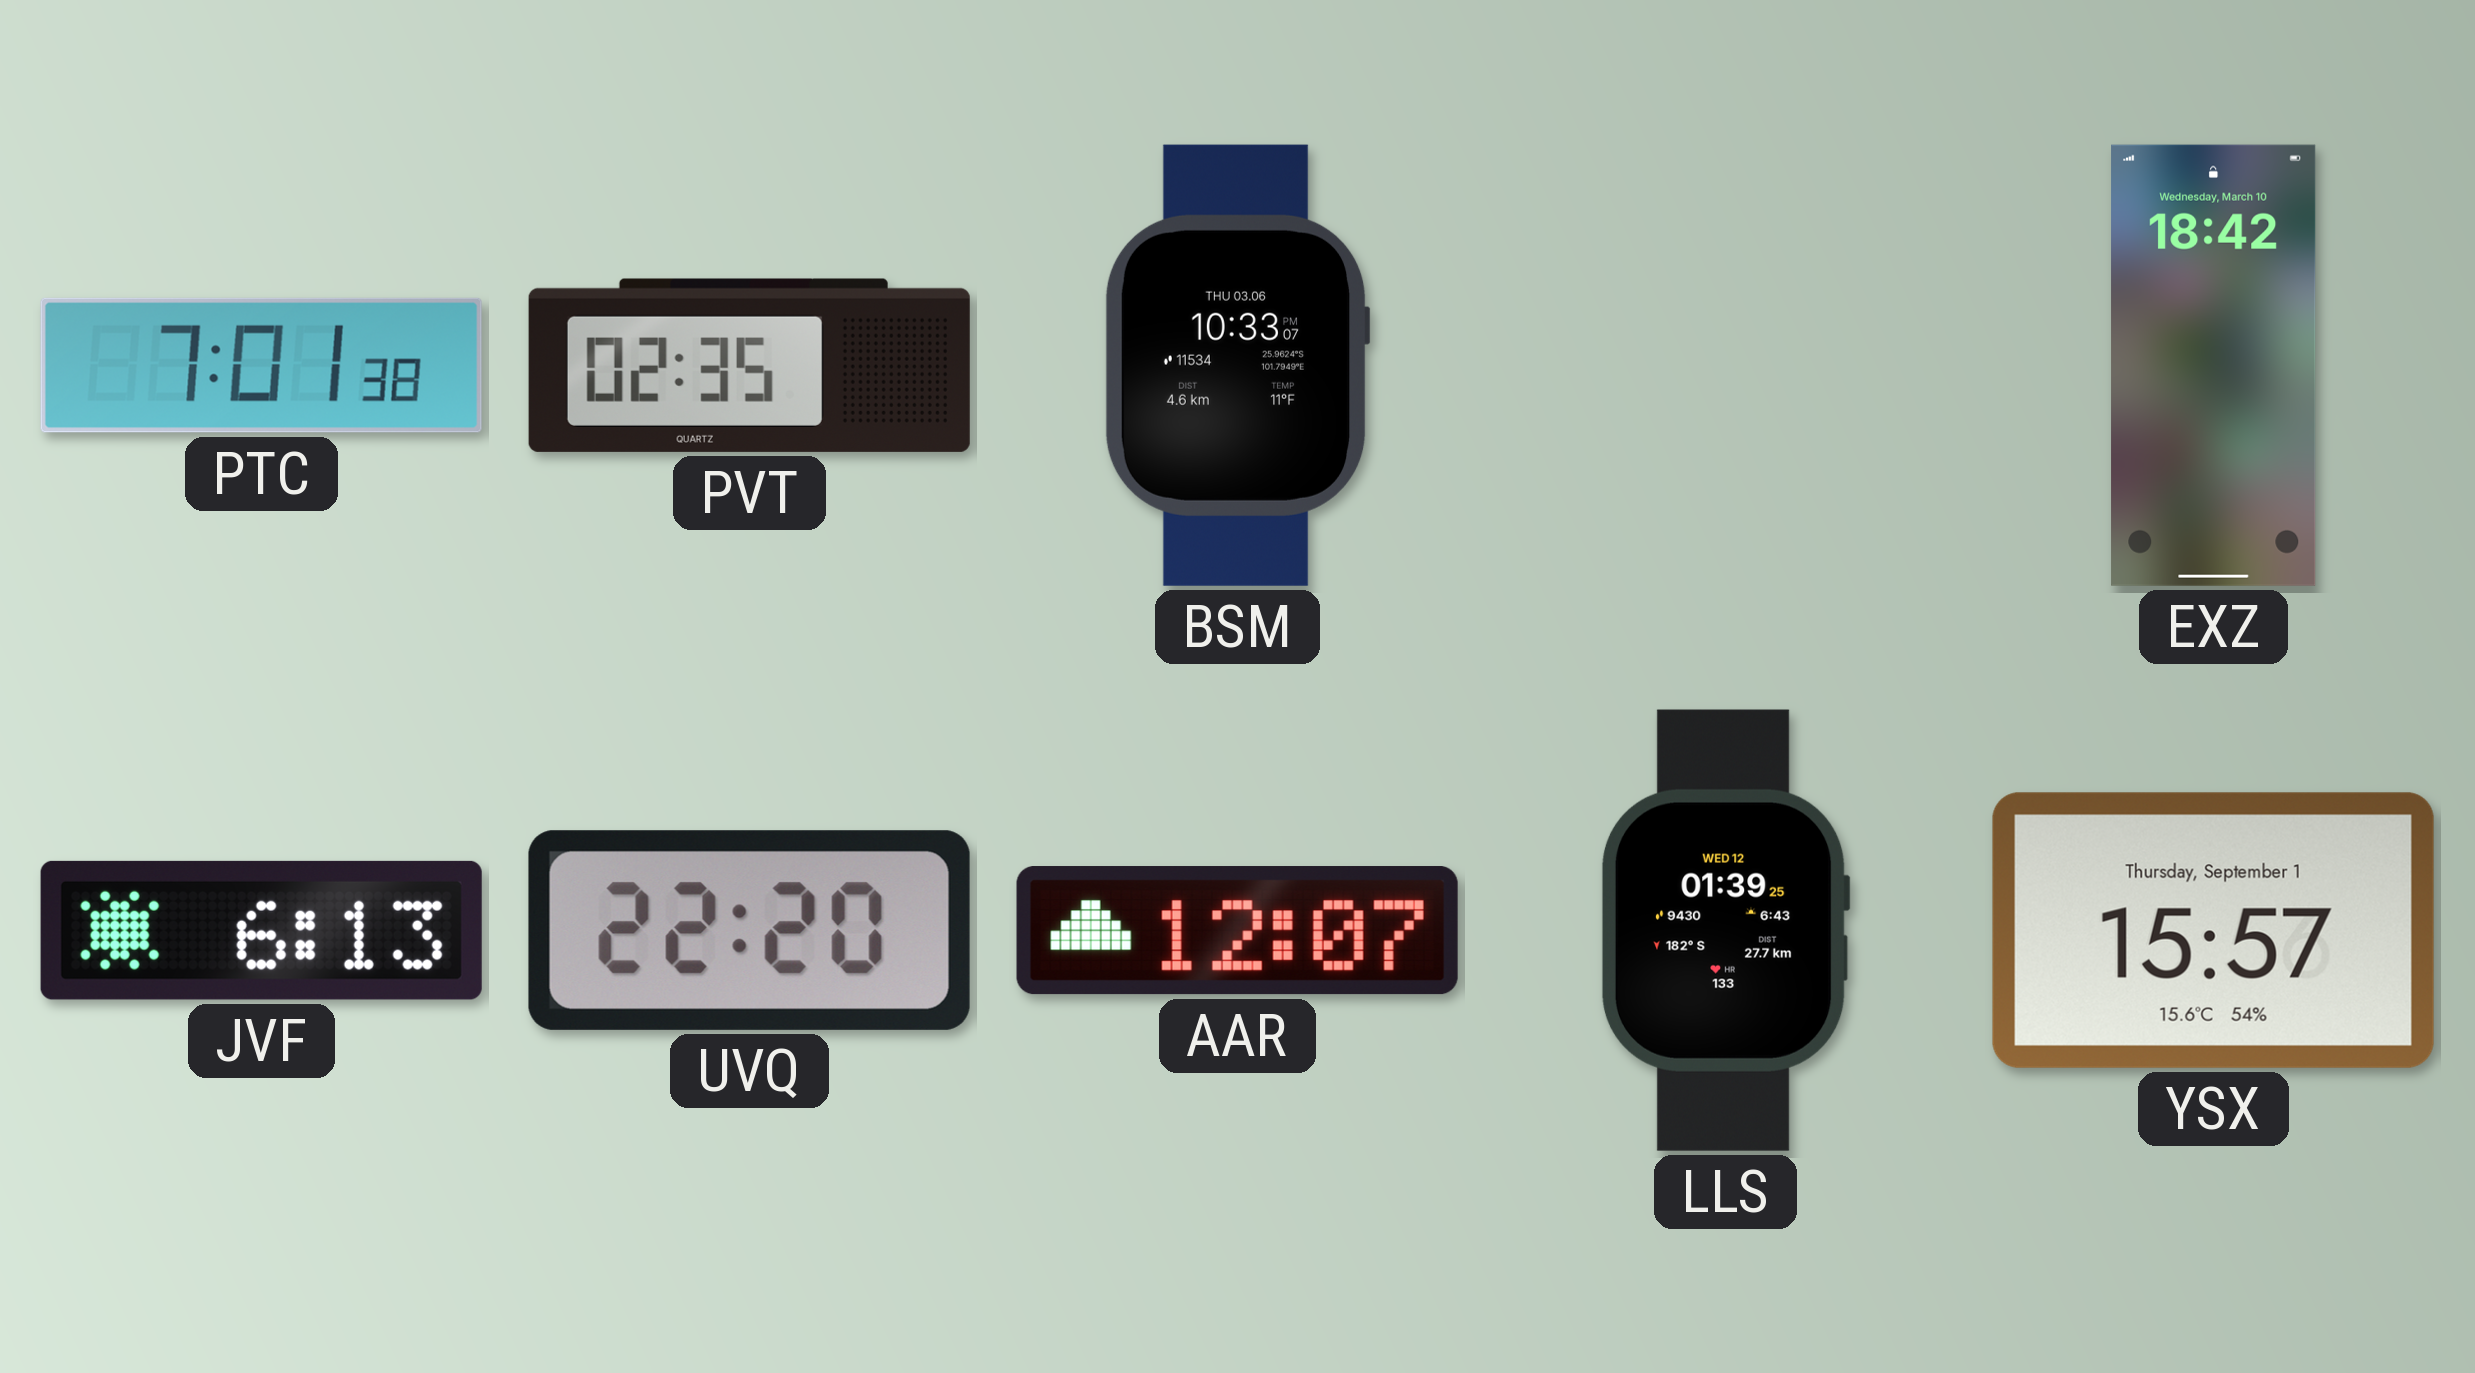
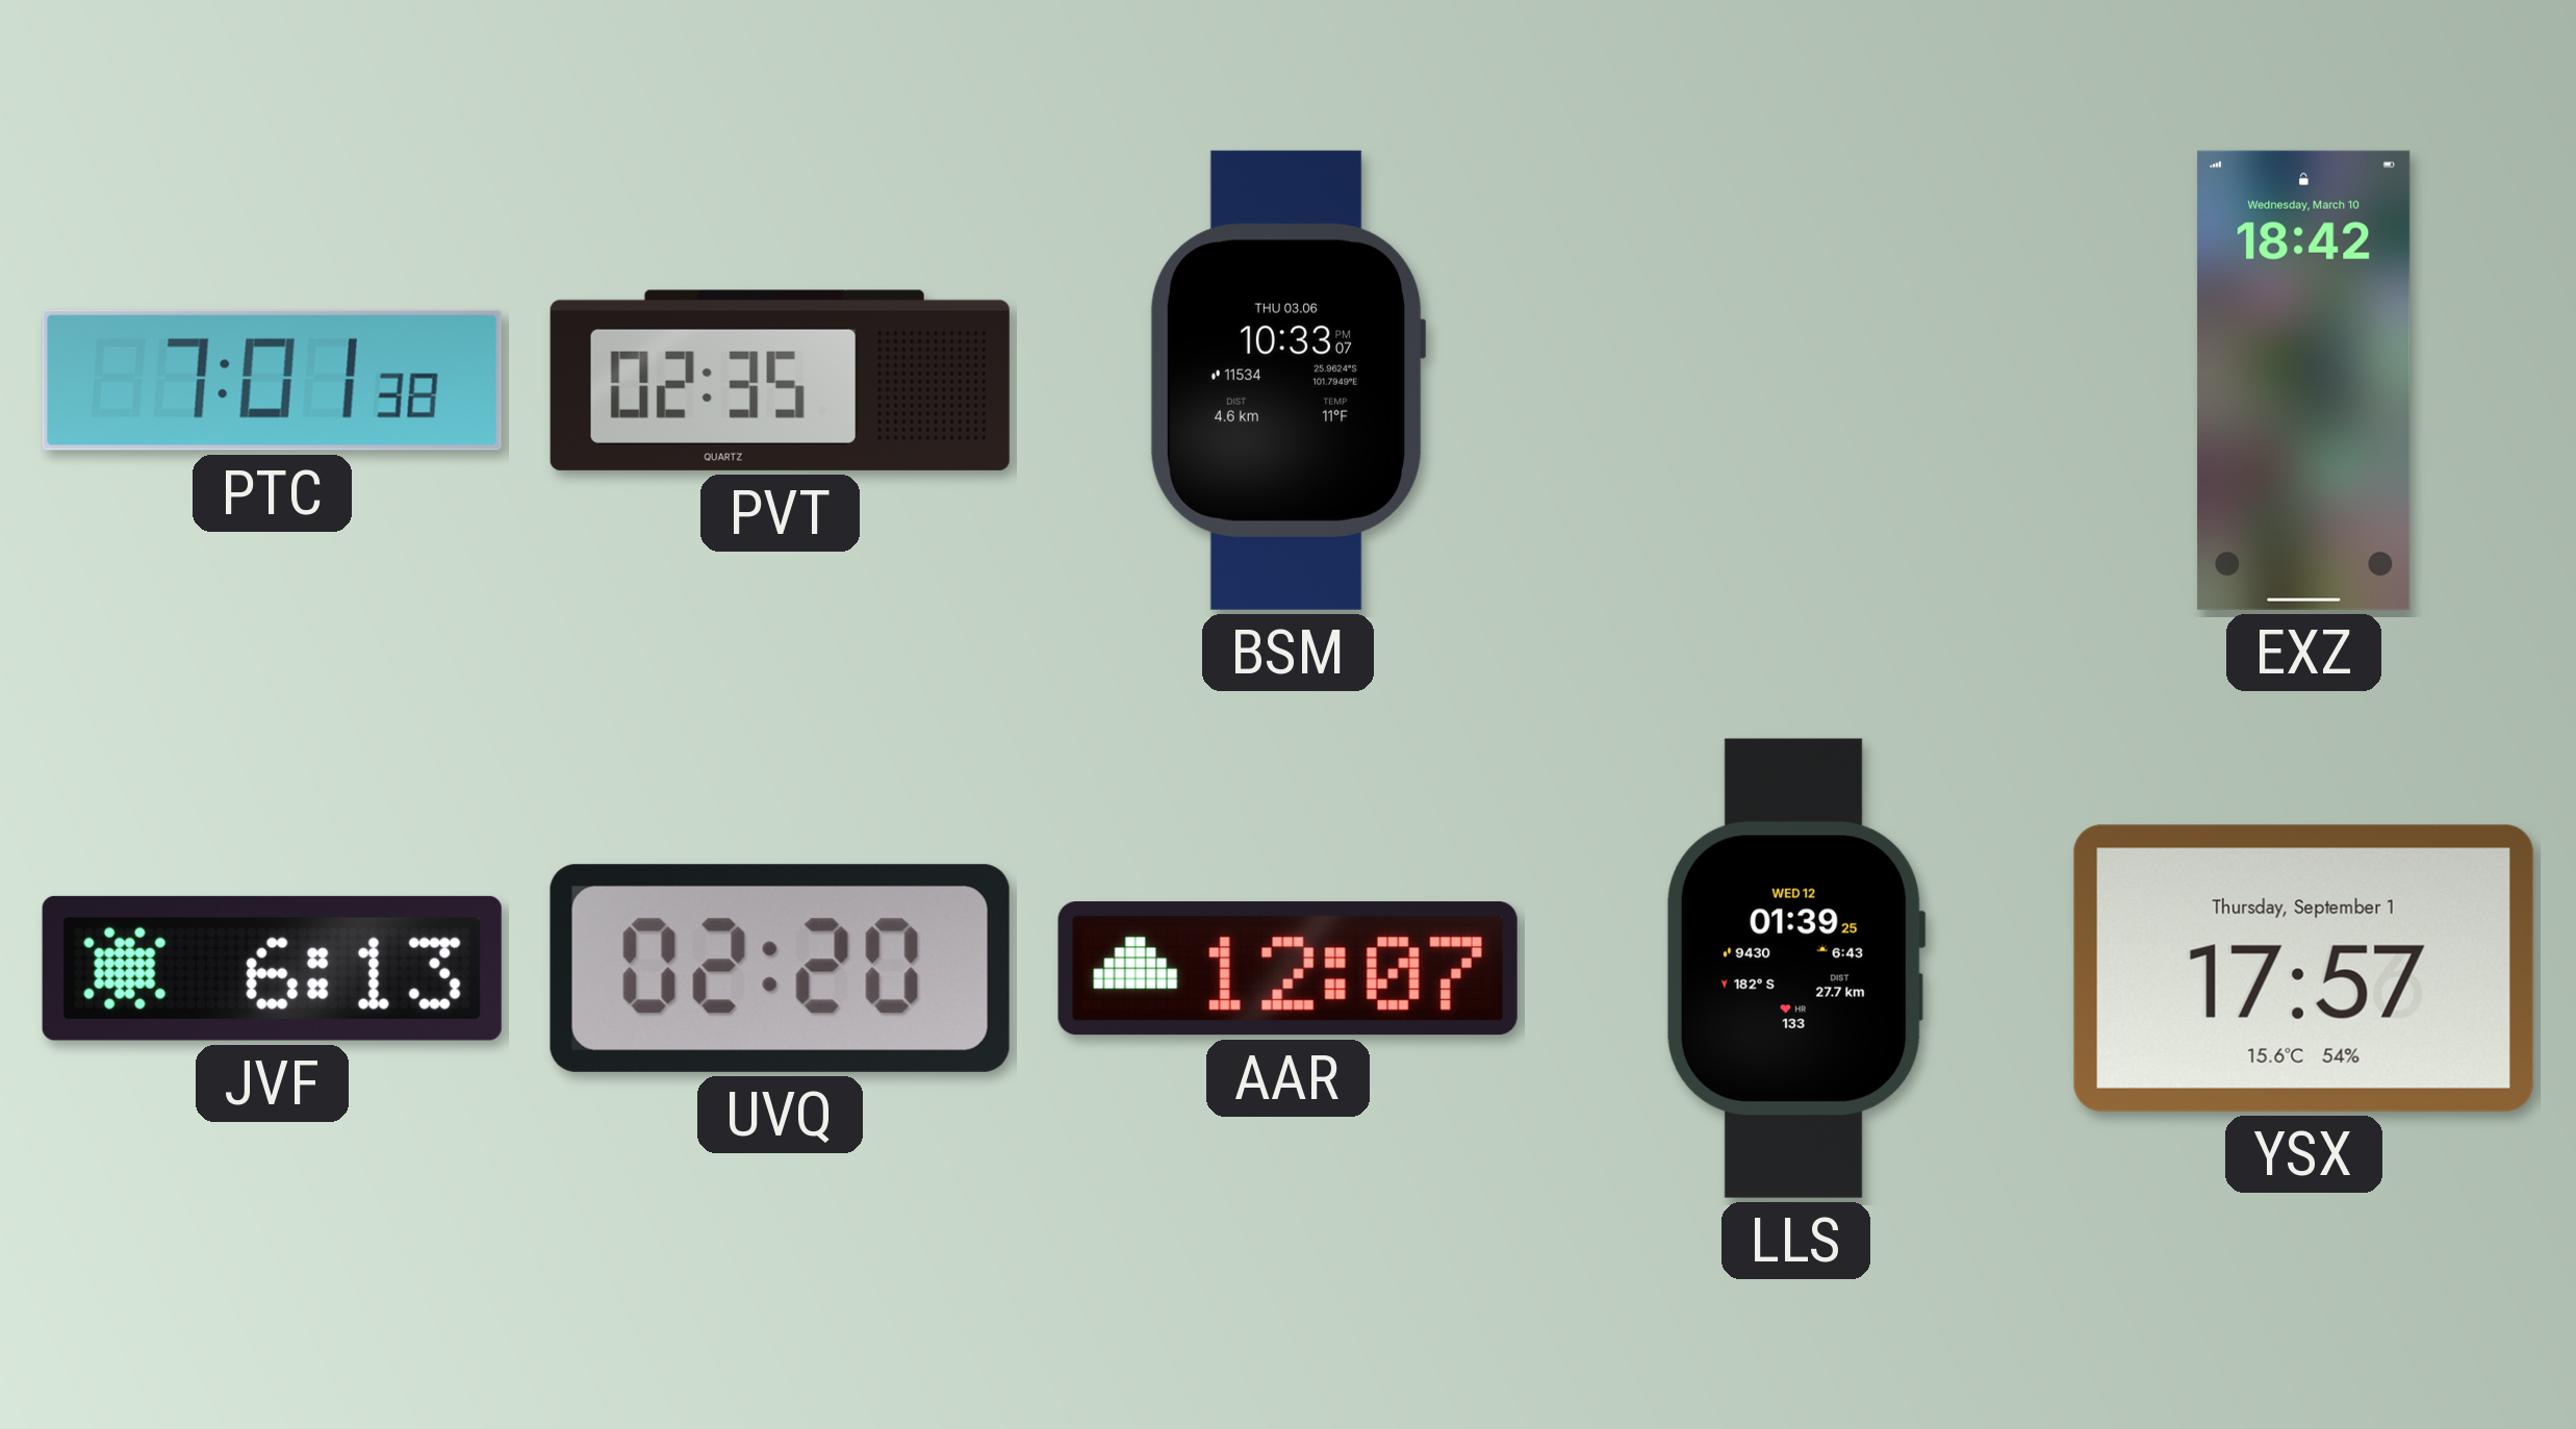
UVQ: 22:20 -> 02:20
YSX: 15:57 -> 17:57
